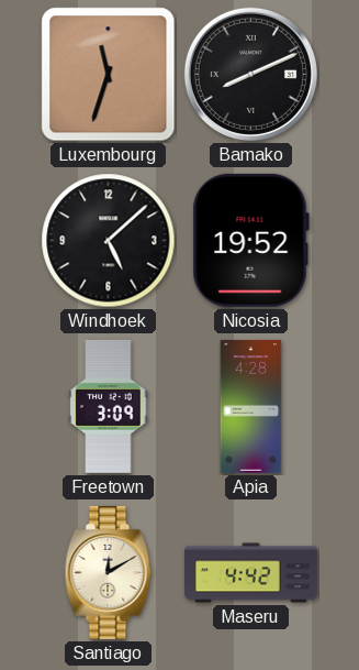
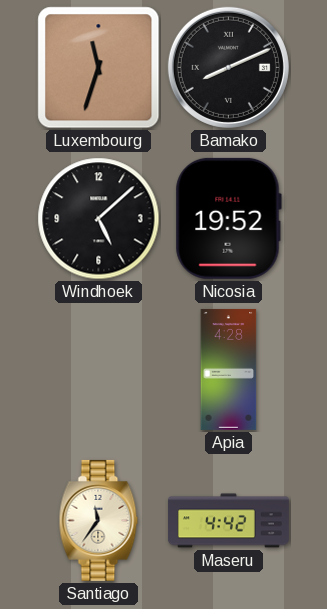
Freetown: 3:09 -> none
Santiago: 12:10 -> 11:36
